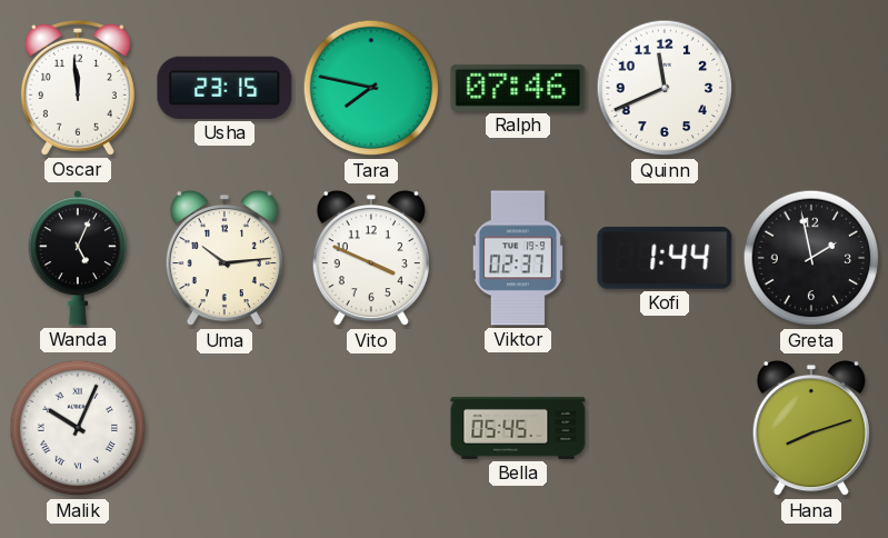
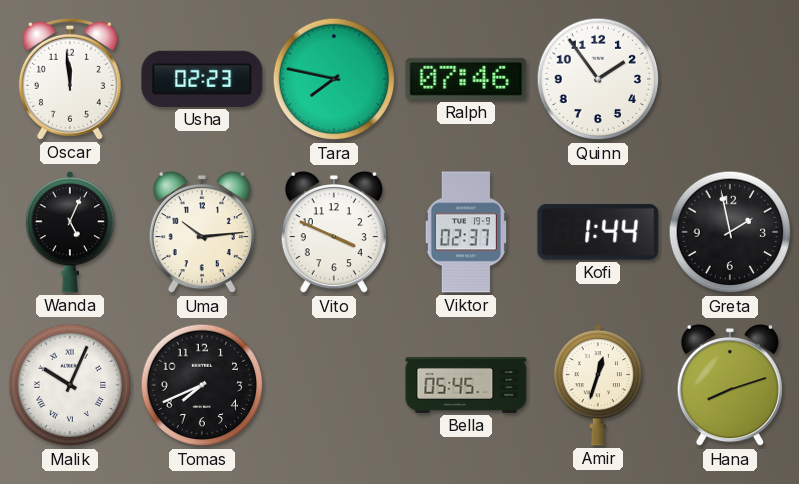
Usha: 23:15 -> 02:23
Quinn: 11:41 -> 1:54
Tomas: none -> 7:41
Amir: none -> 12:33
